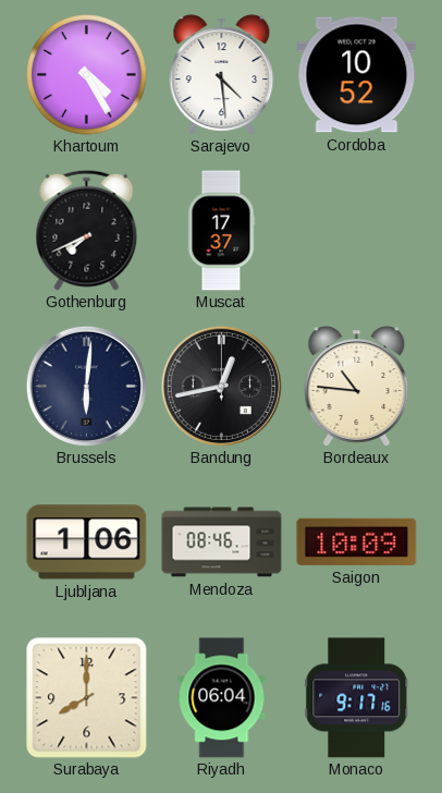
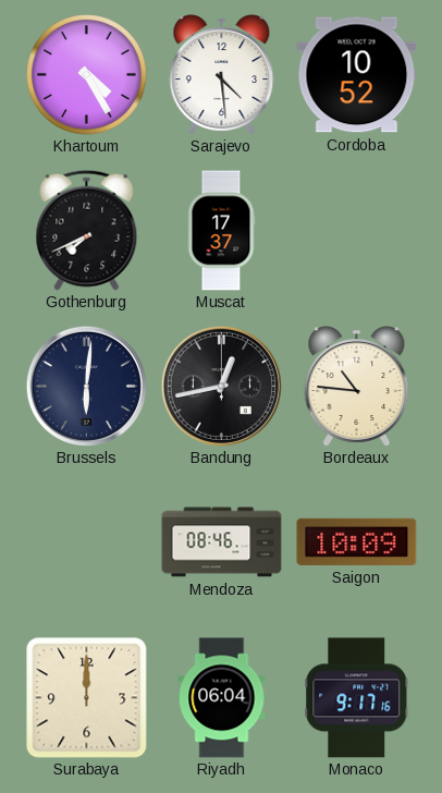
Ljubljana: 1:06 -> none
Surabaya: 8:00 -> 12:00
